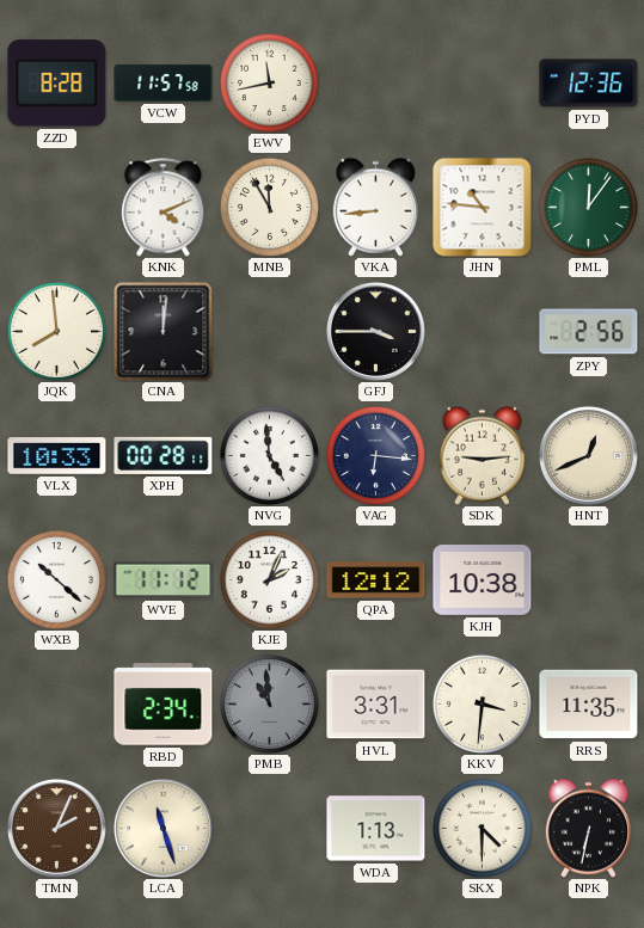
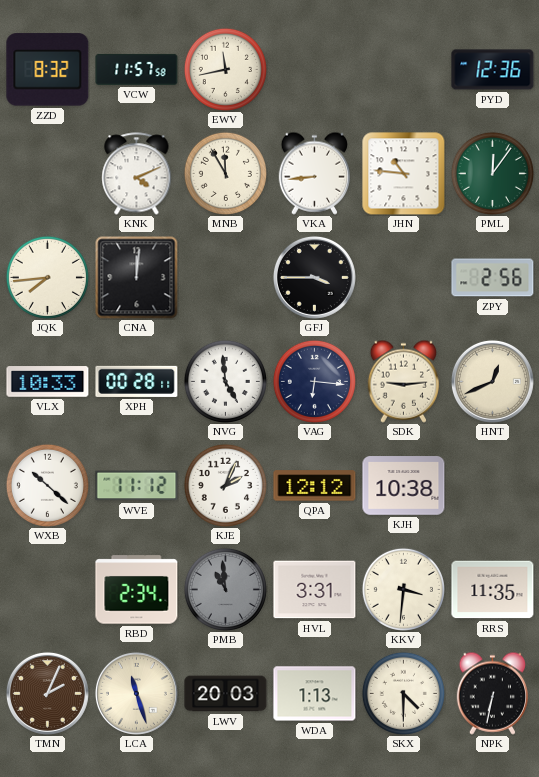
ZZD: 8:28 -> 8:32
JQK: 7:59 -> 7:44
LWV: none -> 20:03
